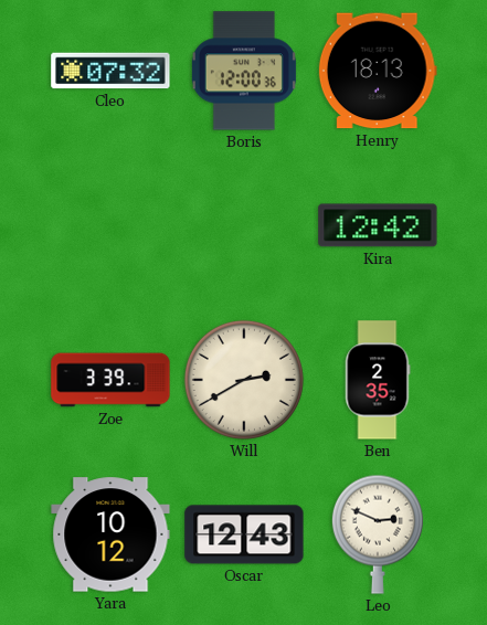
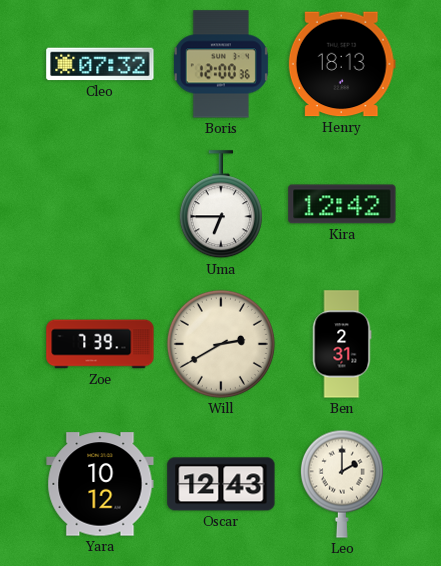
Uma: none -> 6:45
Zoe: 3:39 -> 7:39
Ben: 2:35 -> 2:31
Leo: 2:49 -> 2:00
